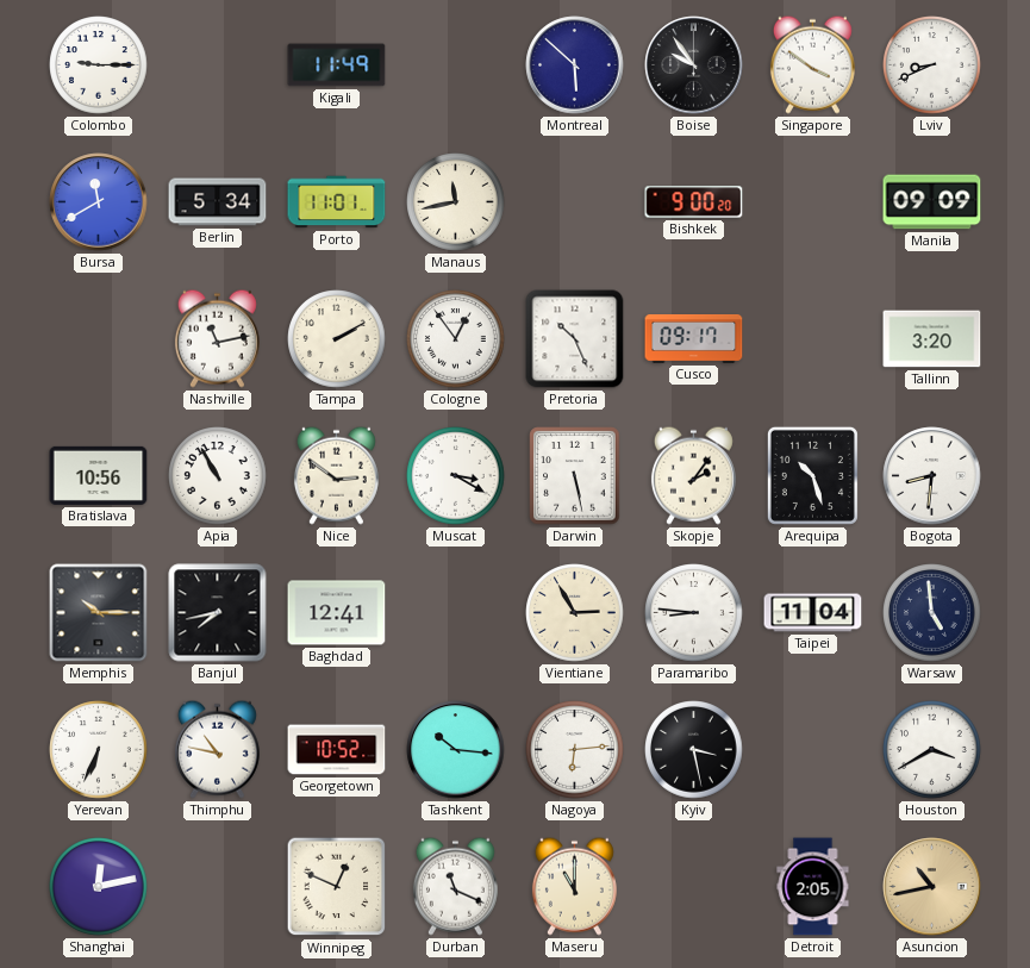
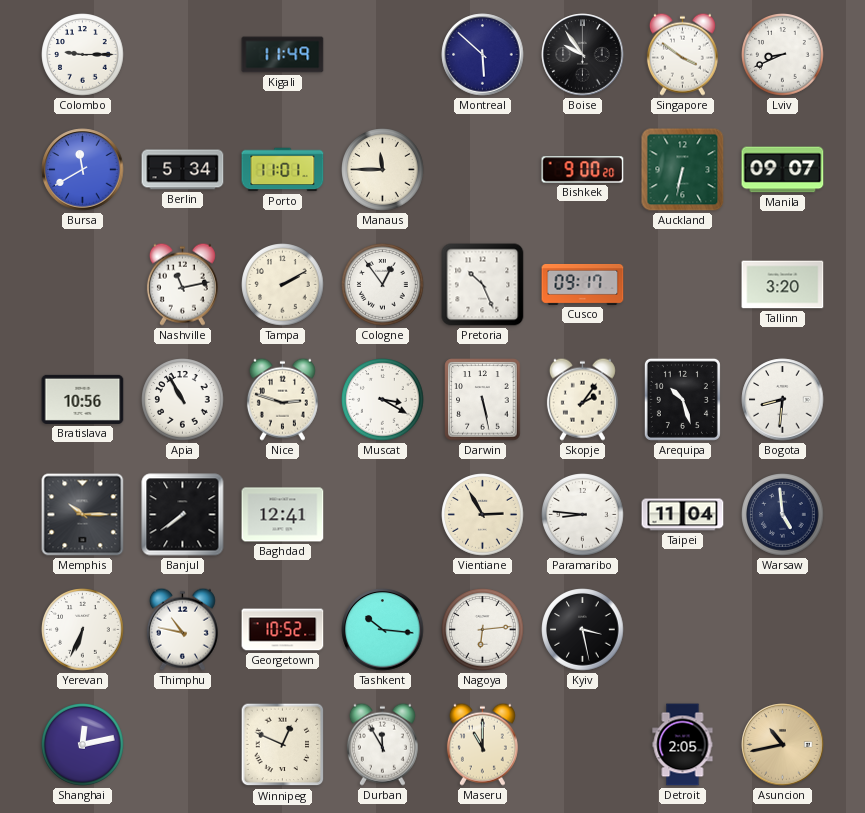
Manaus: 11:43 -> 11:45
Auckland: none -> 6:32
Manila: 09:09 -> 09:07
Nice: 2:51 -> 2:48
Banjul: 7:43 -> 7:39
Houston: 3:40 -> none
Durban: 11:19 -> 11:55
